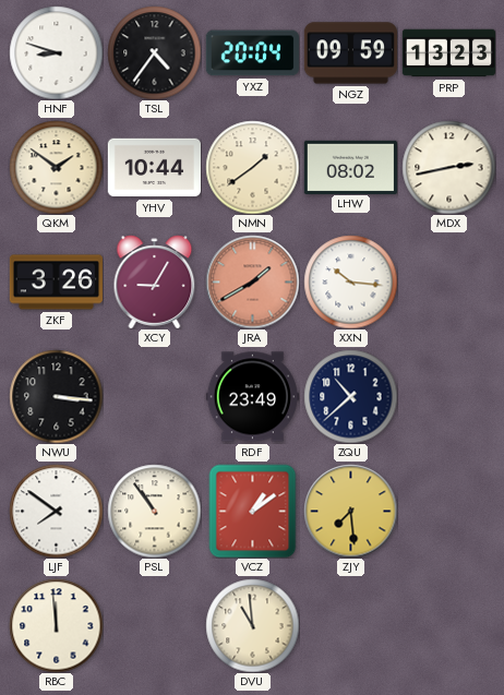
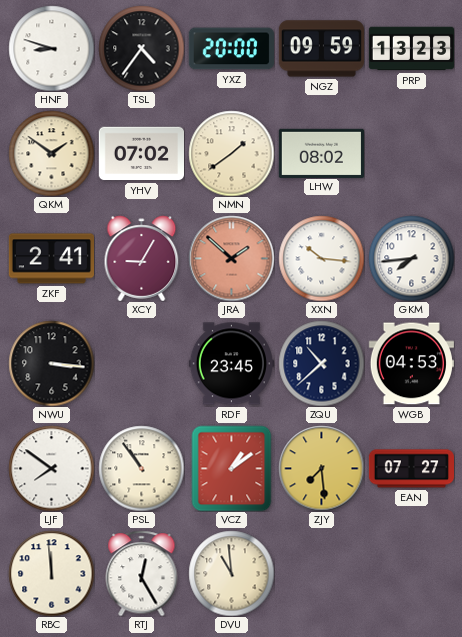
YXZ: 20:04 -> 20:00
YHV: 10:44 -> 07:02
MDX: 2:43 -> none
ZKF: 3:26 -> 2:41
JRA: 1:40 -> 1:52
GKM: none -> 7:44
RDF: 23:49 -> 23:45
WGB: none -> 04:53
EAN: none -> 07:27
RTJ: none -> 12:25
